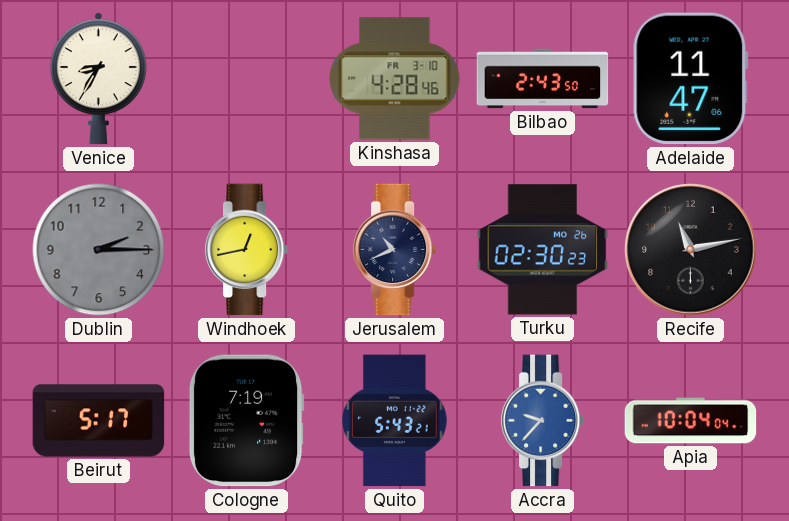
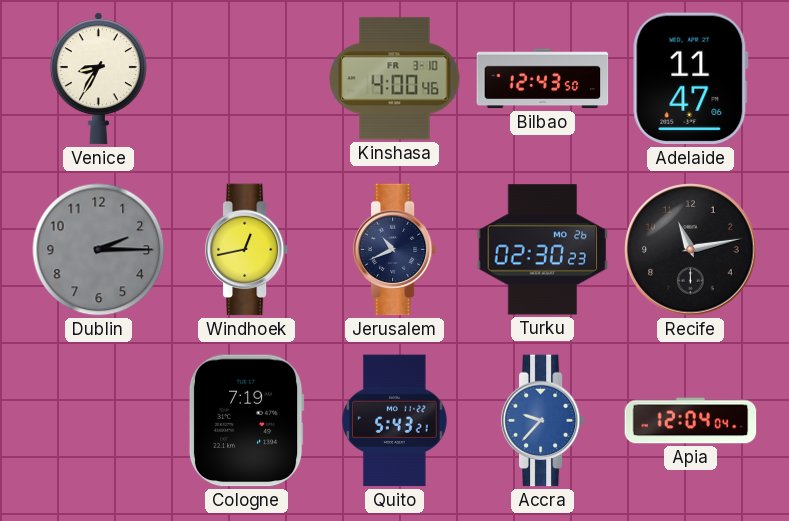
Kinshasa: 4:28 -> 4:00
Bilbao: 2:43 -> 12:43
Beirut: 5:17 -> none
Apia: 10:04 -> 12:04
